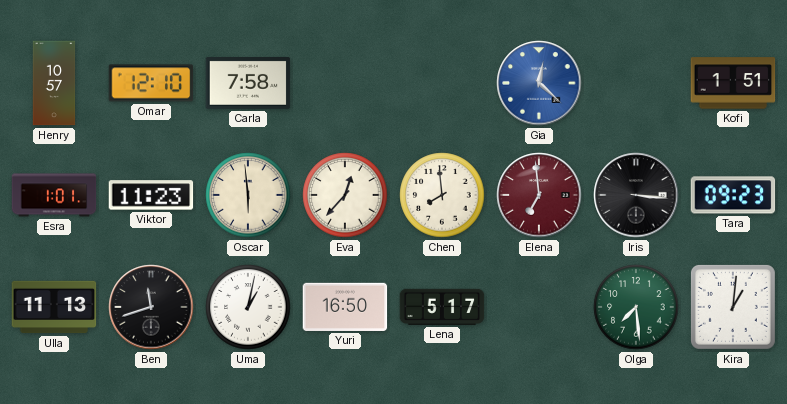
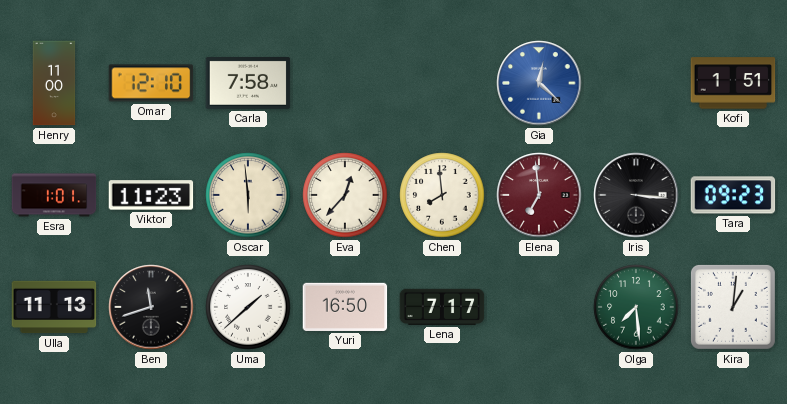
Henry: 10:57 -> 11:00
Uma: 1:02 -> 1:38
Lena: 5:17 -> 7:17
